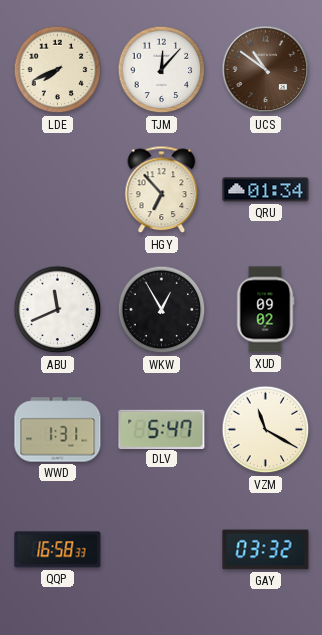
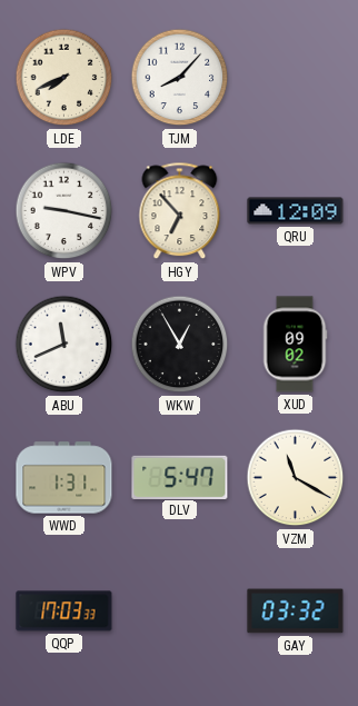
TJM: 12:07 -> 8:07
UCS: 10:51 -> none
WPV: none -> 9:17
QRU: 01:34 -> 12:09
QQP: 16:58 -> 17:03
